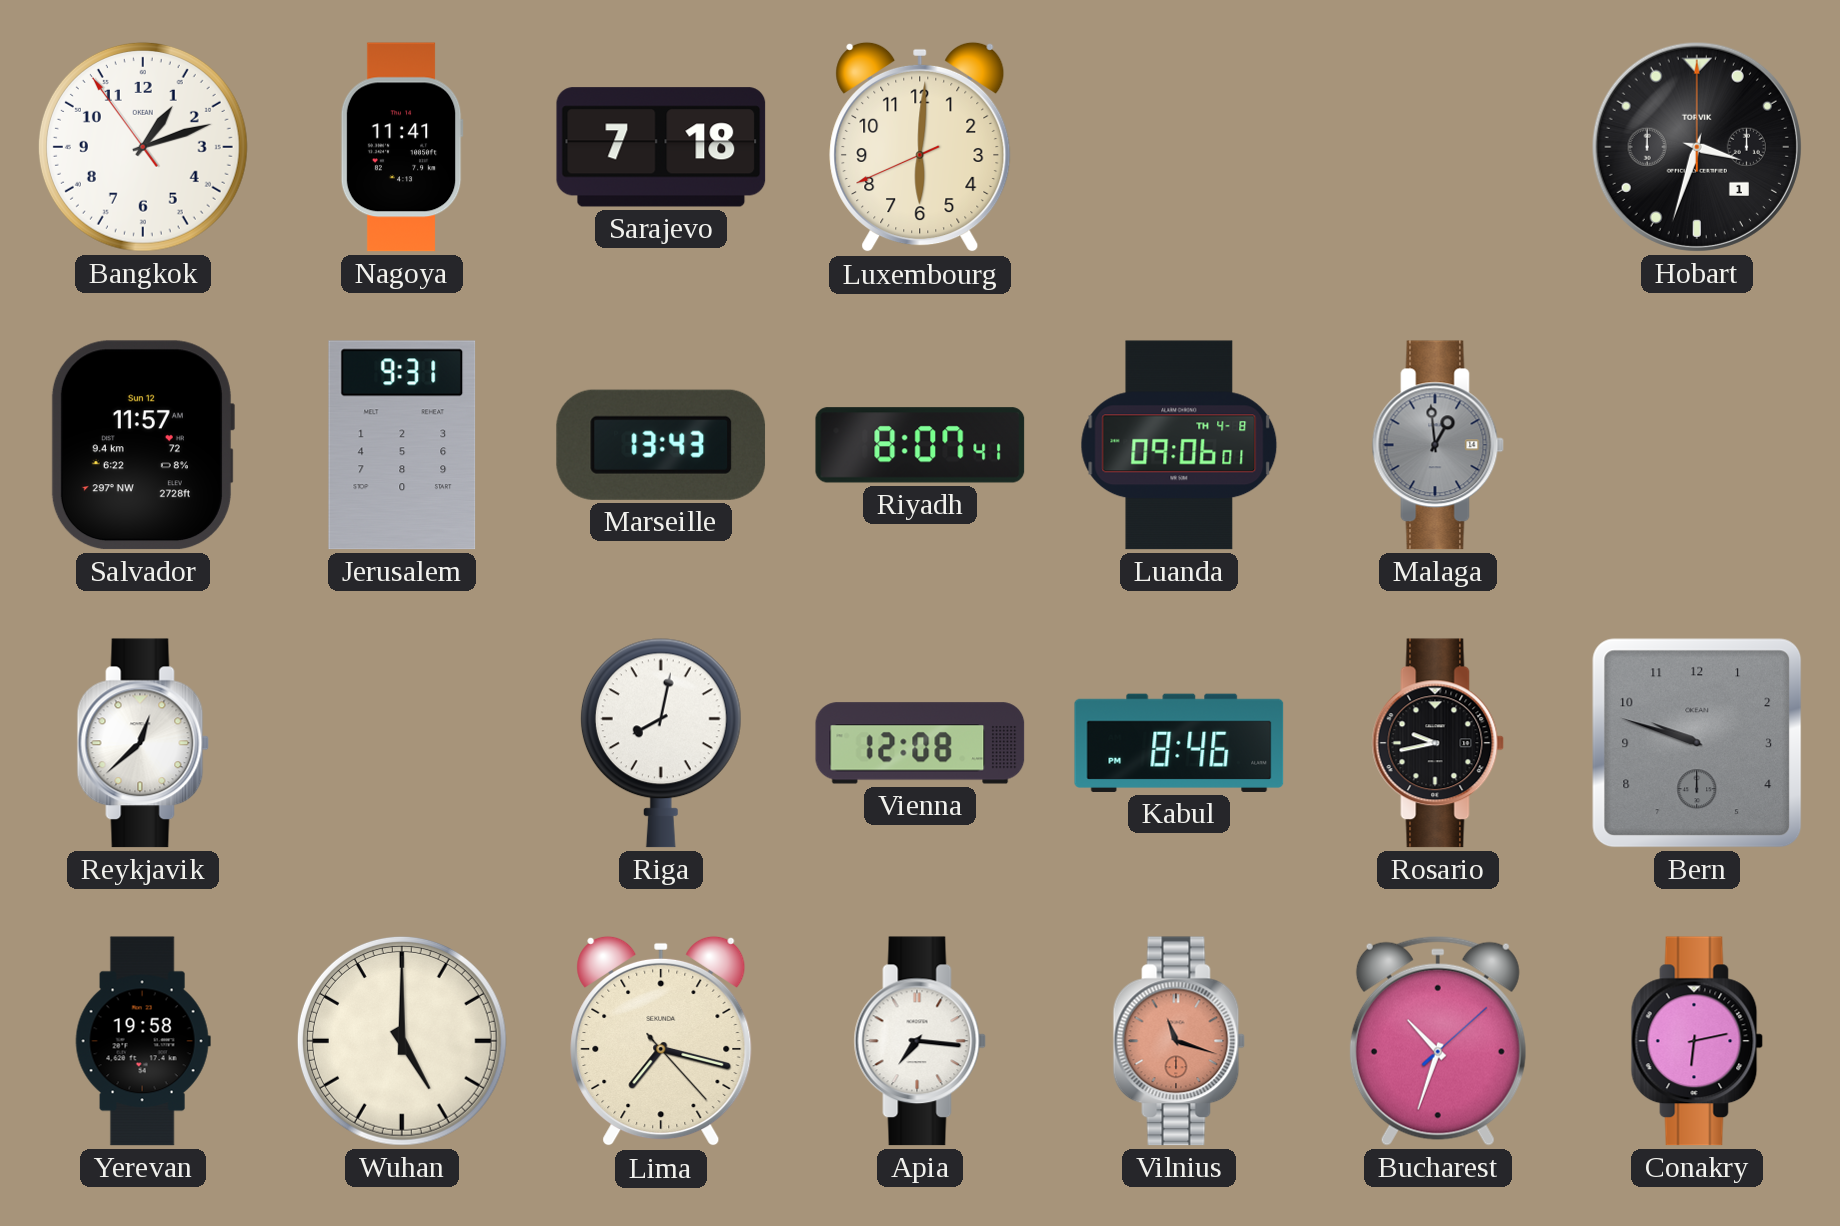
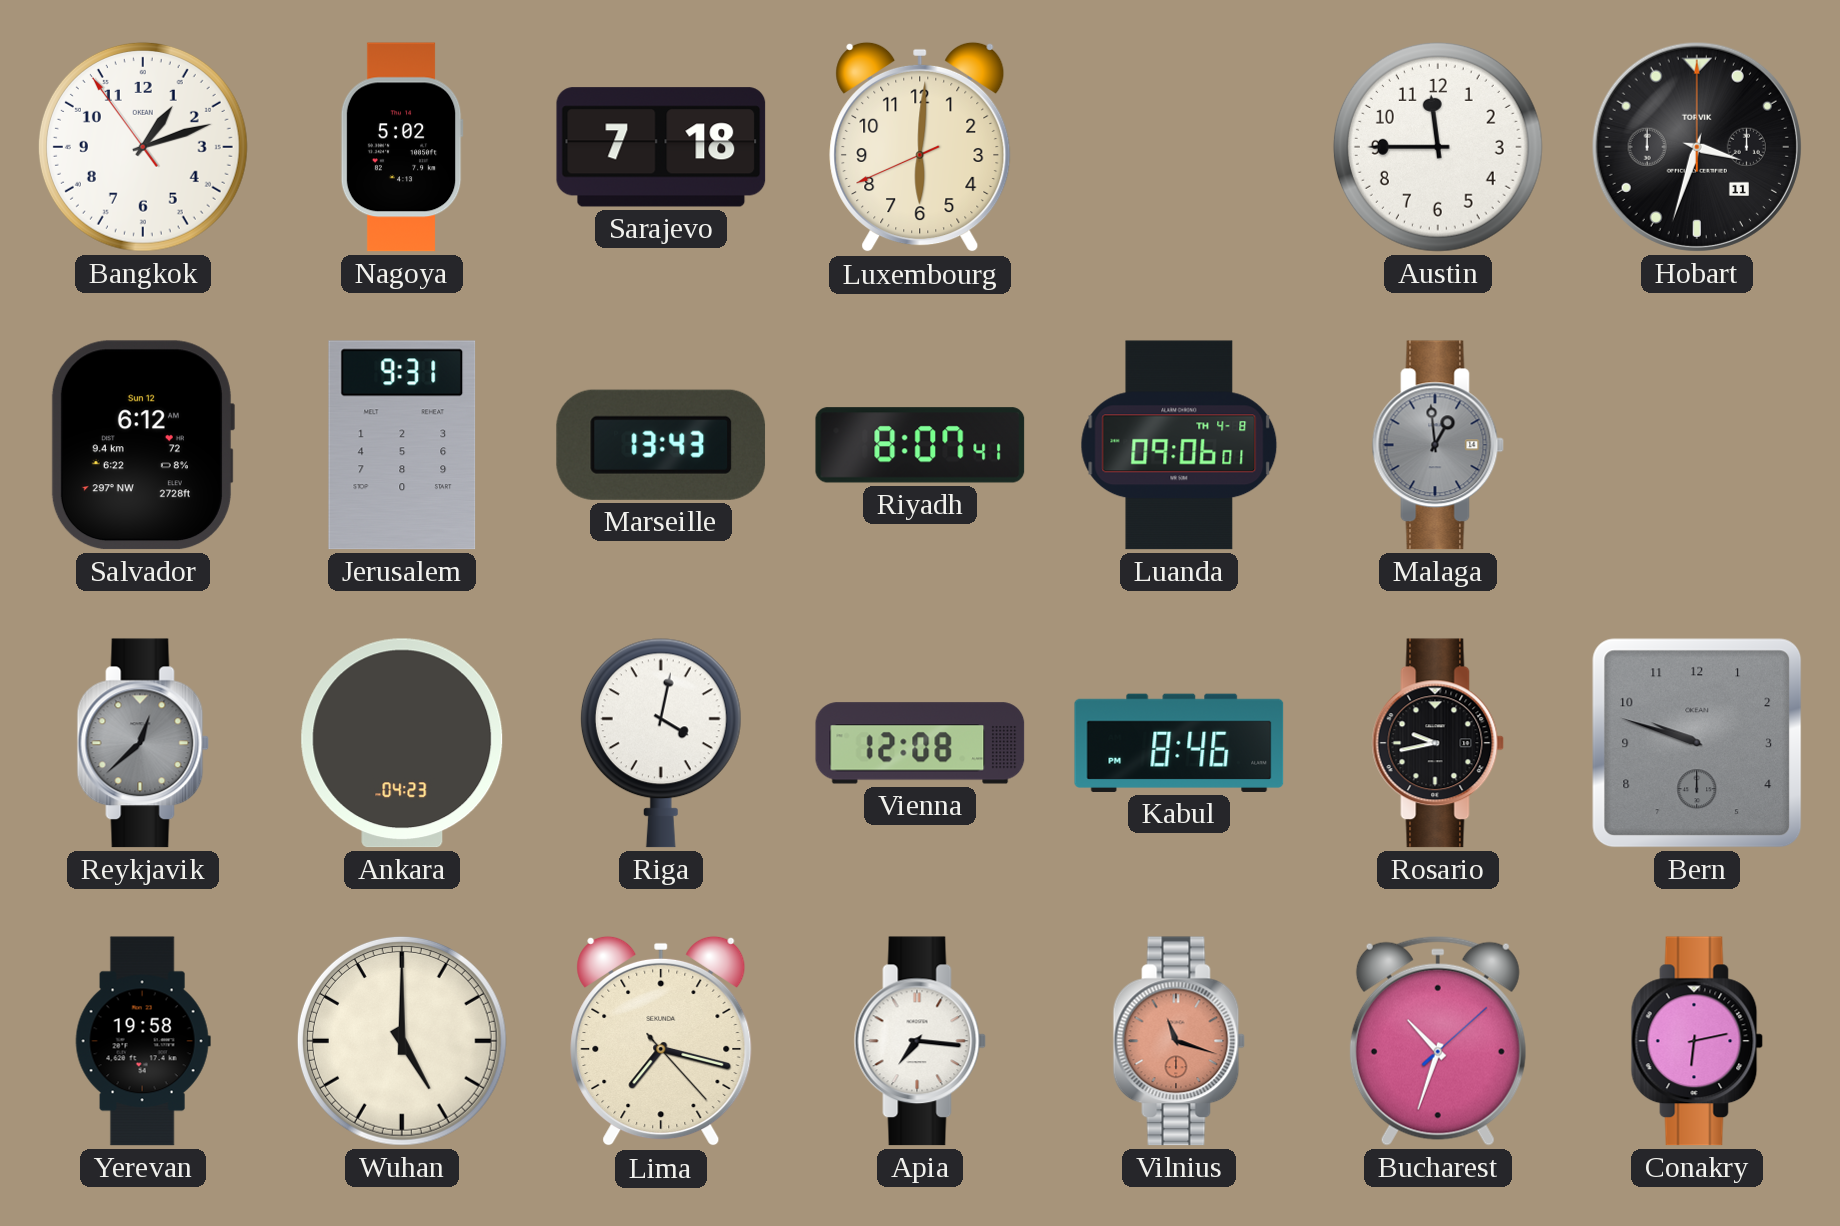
Nagoya: 11:41 -> 5:02
Austin: none -> 11:45
Hobart date: 1 -> 11
Salvador: 11:57 -> 6:12
Reykjavik dial: white -> grey
Ankara: none -> 04:23
Riga: 8:02 -> 4:02
